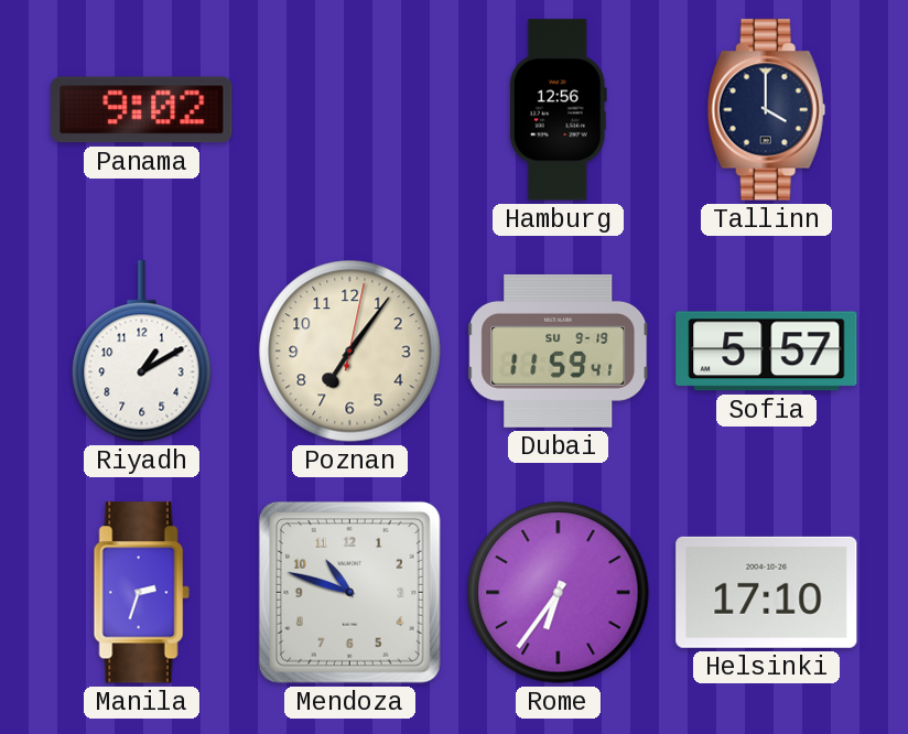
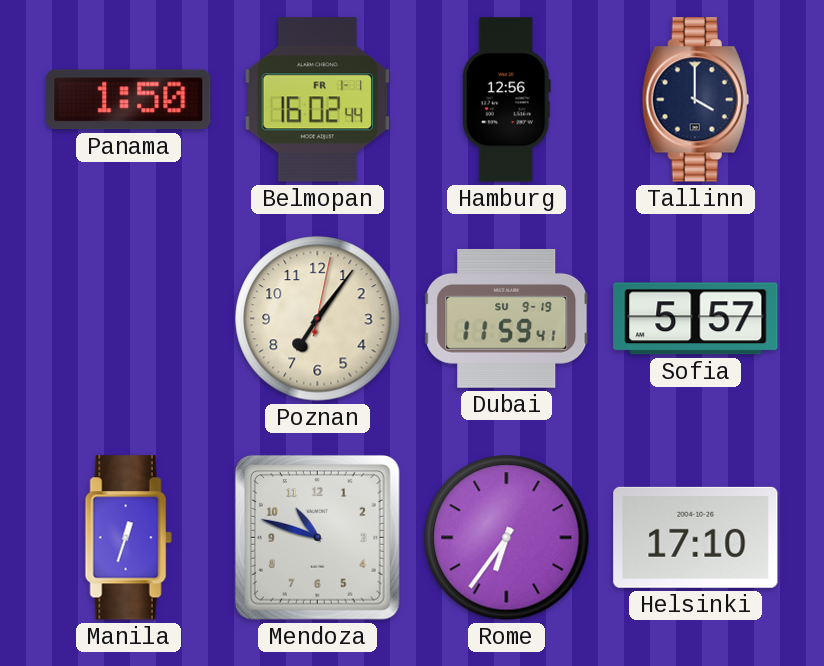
Panama: 9:02 -> 1:50
Belmopan: none -> 16:02
Riyadh: 1:10 -> none
Manila: 2:33 -> 12:33
